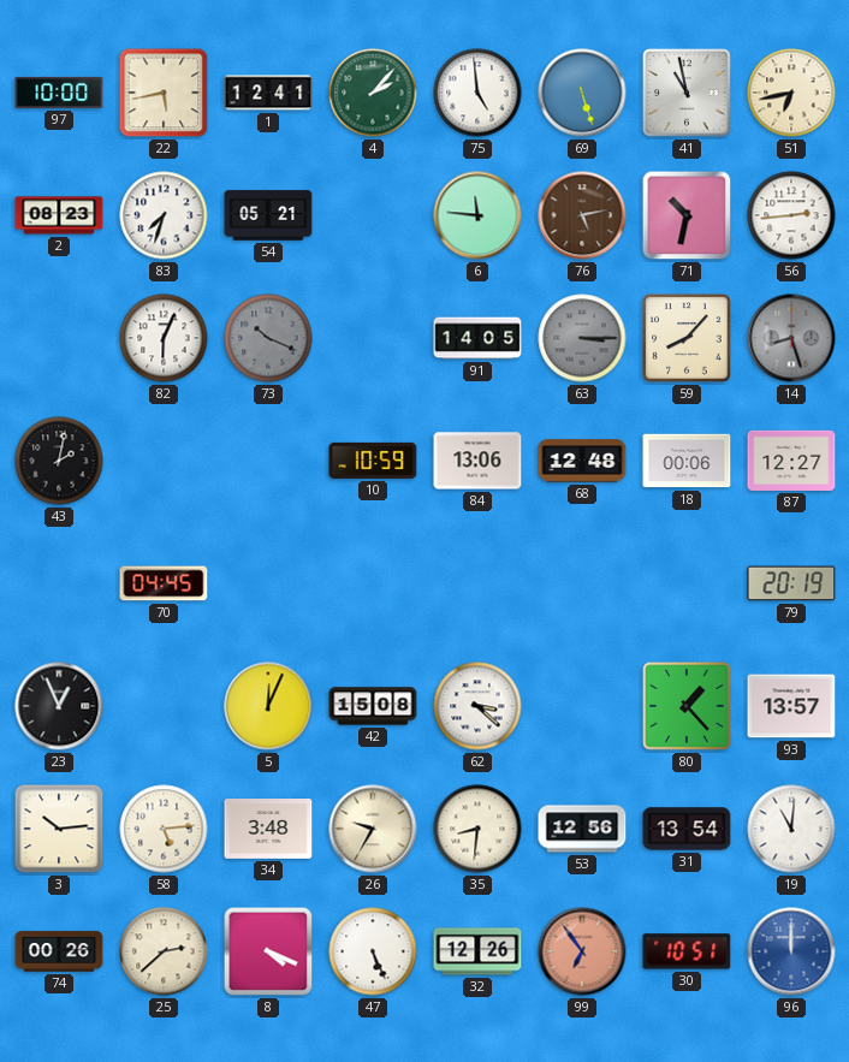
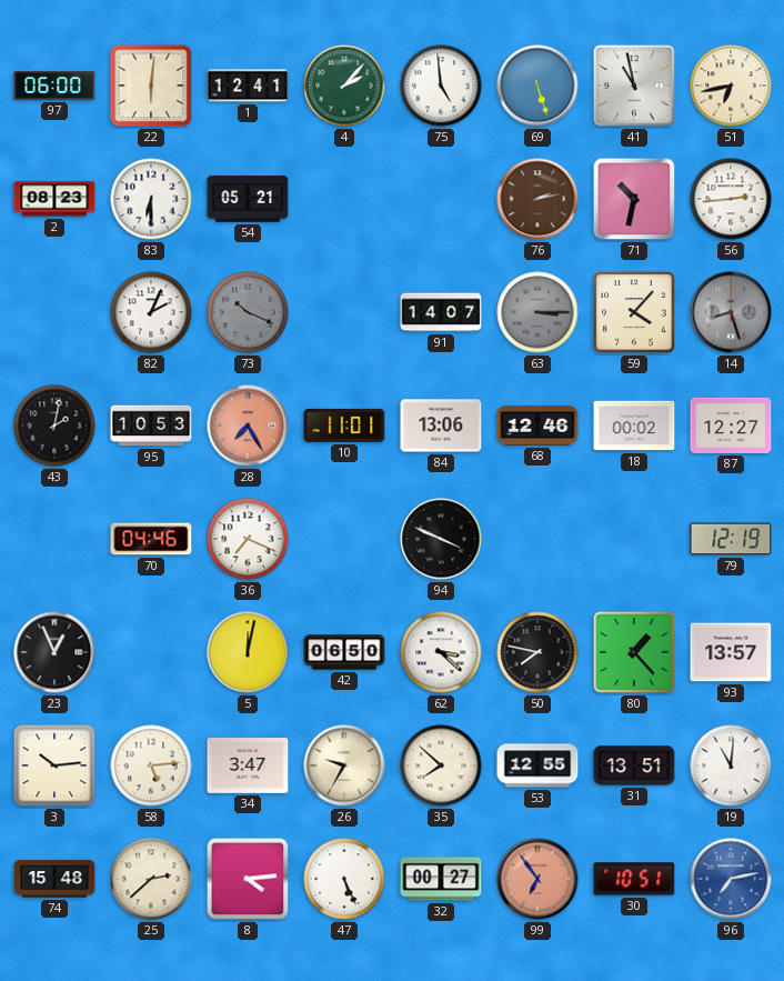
97: 10:00 -> 06:00
22: 5:43 -> 6:01
83: 7:33 -> 6:30
6: 11:46 -> none
76: 5:13 -> 2:13
82: 6:04 -> 2:04
91: 14:05 -> 14:07
59: 8:07 -> 4:07
95: none -> 10:53
28: none -> 7:25
10: 10:59 -> 11:01
68: 12:48 -> 12:46
18: 00:06 -> 00:02
70: 04:45 -> 04:46
36: none -> 7:19
94: none -> 3:49
79: 20:19 -> 12:19
5: 12:04 -> 12:02
42: 15:08 -> 06:50
50: none -> 7:47
34: 3:48 -> 3:47
35: 8:31 -> 7:52
53: 12:56 -> 12:55
31: 13:54 -> 13:51
74: 00:26 -> 15:48
8: 4:19 -> 4:14
32: 12:26 -> 00:27
96: 12:00 -> 7:13
